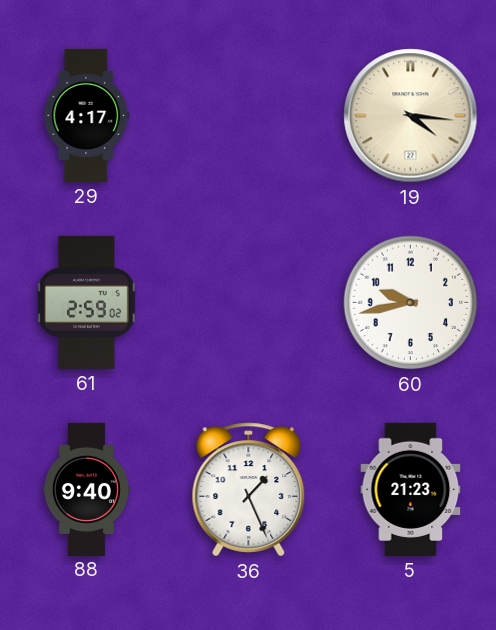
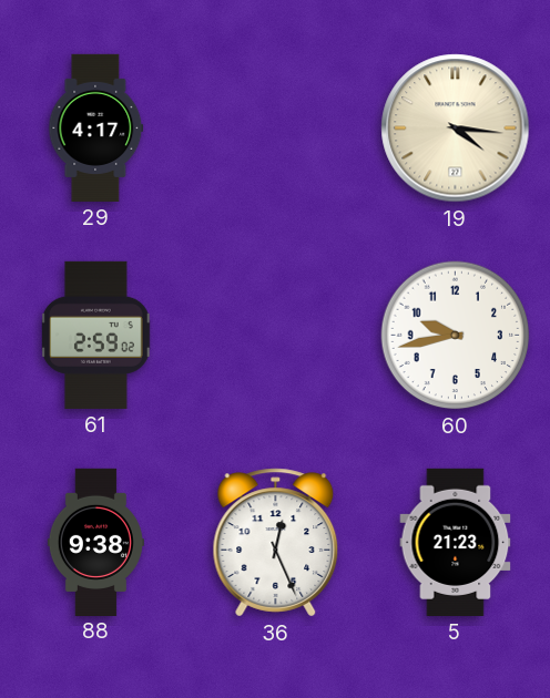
88: 9:40 -> 9:38
36: 1:26 -> 12:26
